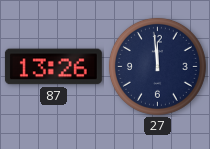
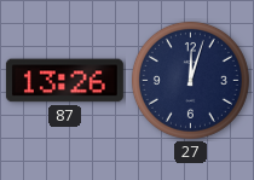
27: 11:59 -> 12:03
